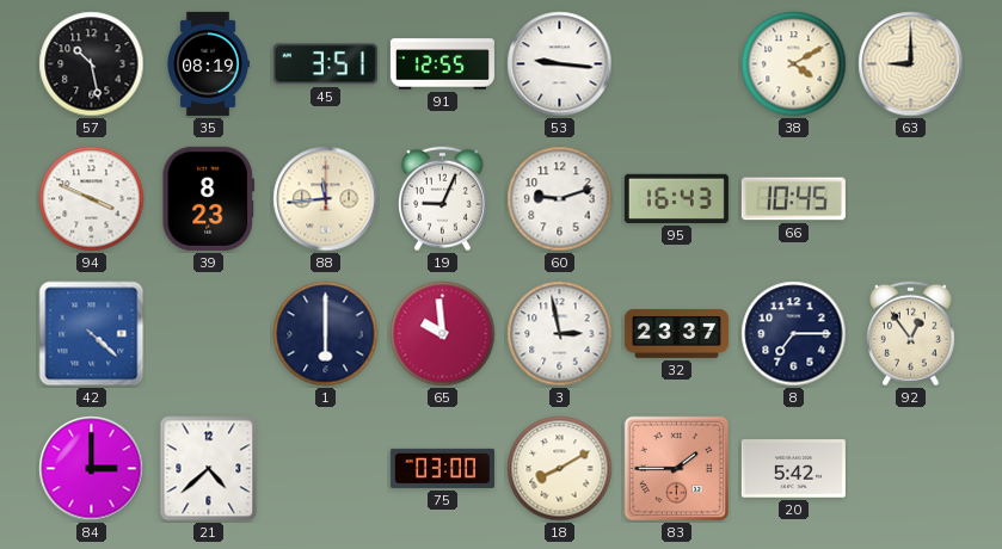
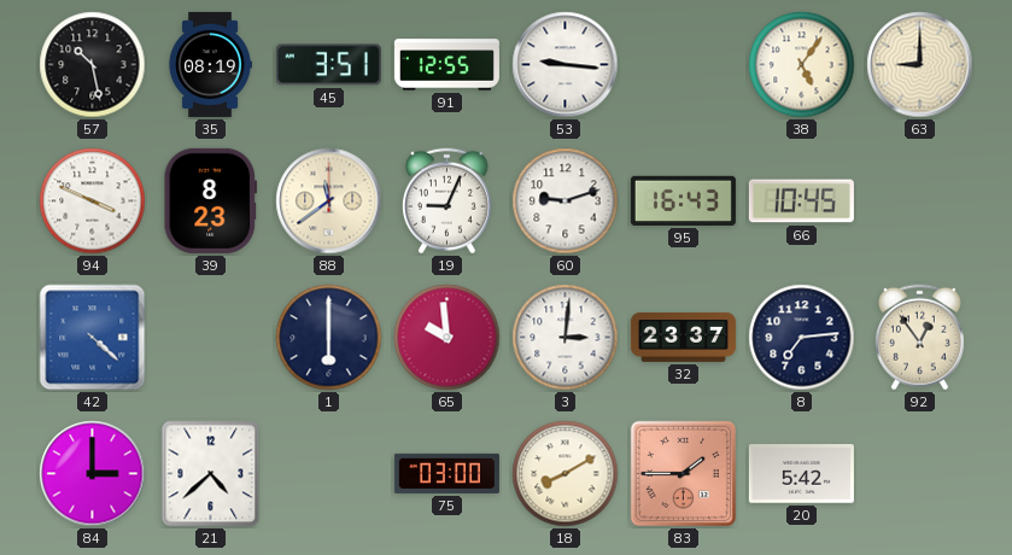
38: 4:10 -> 5:06
88: 11:44 -> 11:39
3: 2:58 -> 3:01
8: 7:15 -> 7:14
